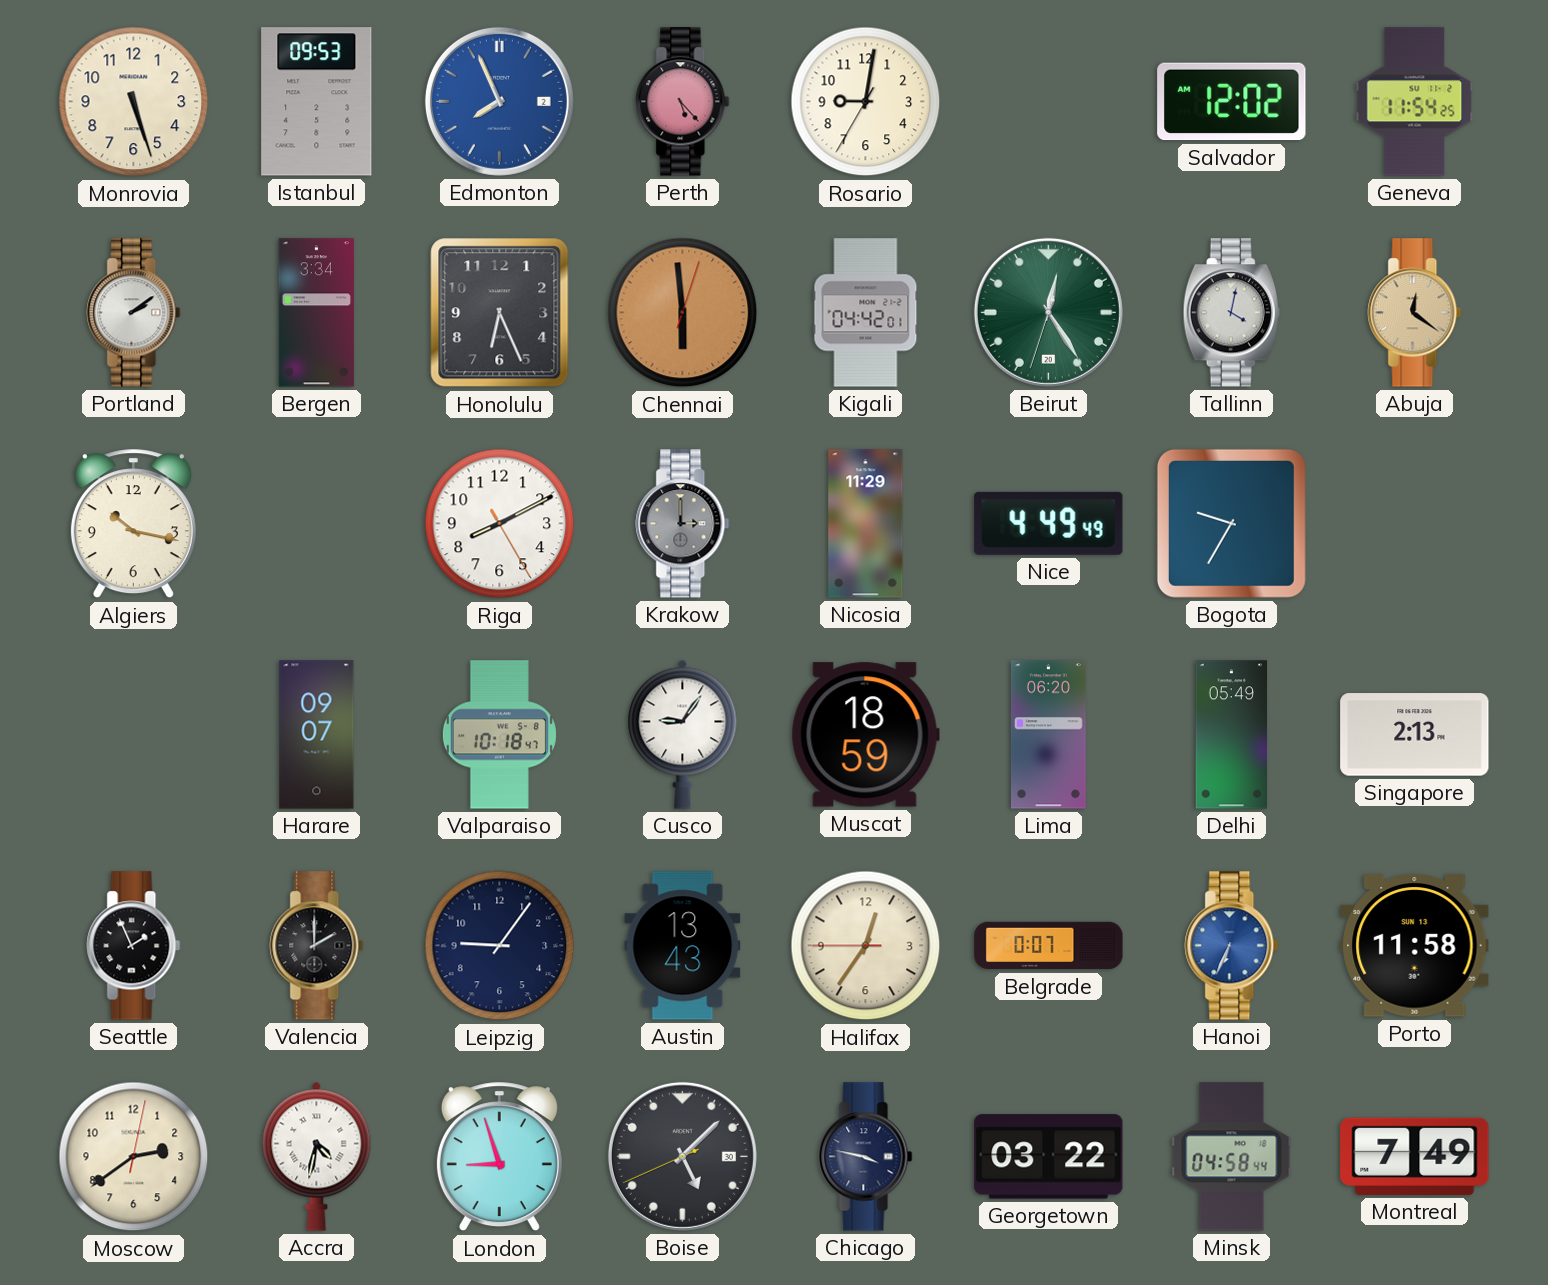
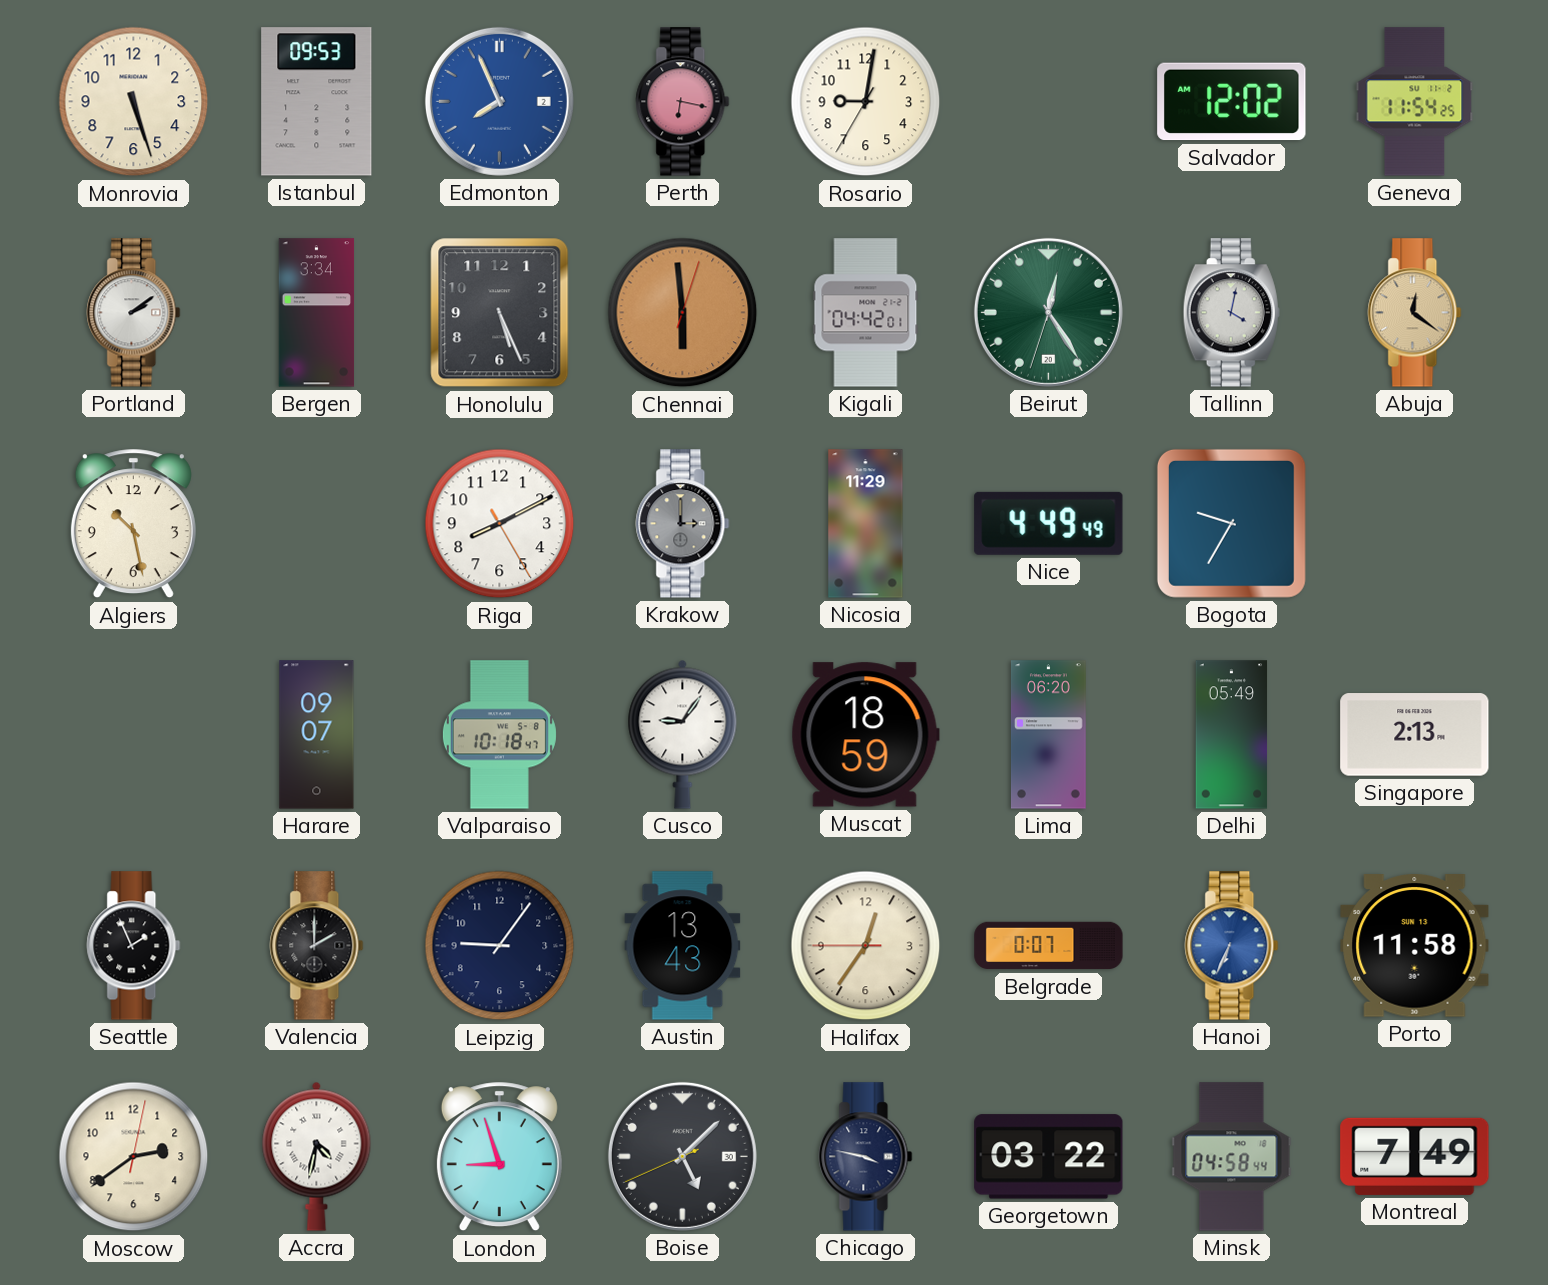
Perth: 5:23 -> 6:17
Honolulu: 6:26 -> 5:26
Algiers: 10:17 -> 10:28
